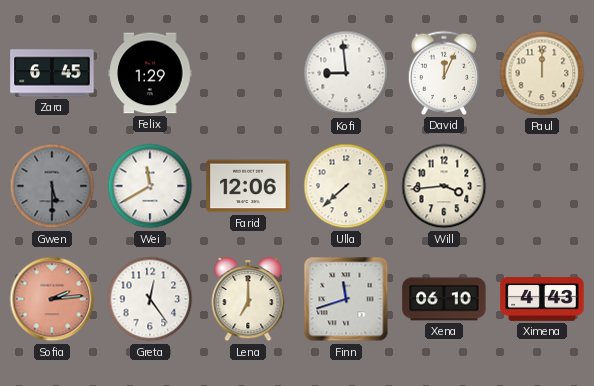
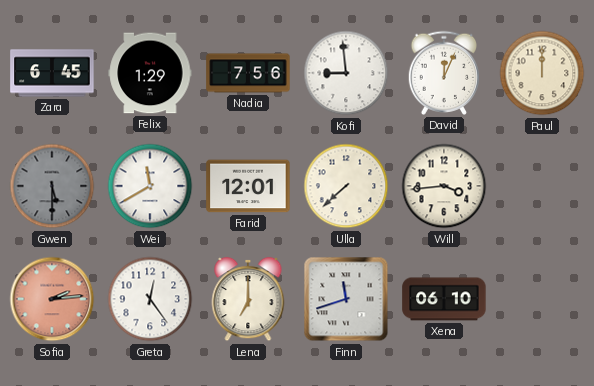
Nadia: none -> 7:56
Farid: 12:06 -> 12:01
Ximena: 4:43 -> none
